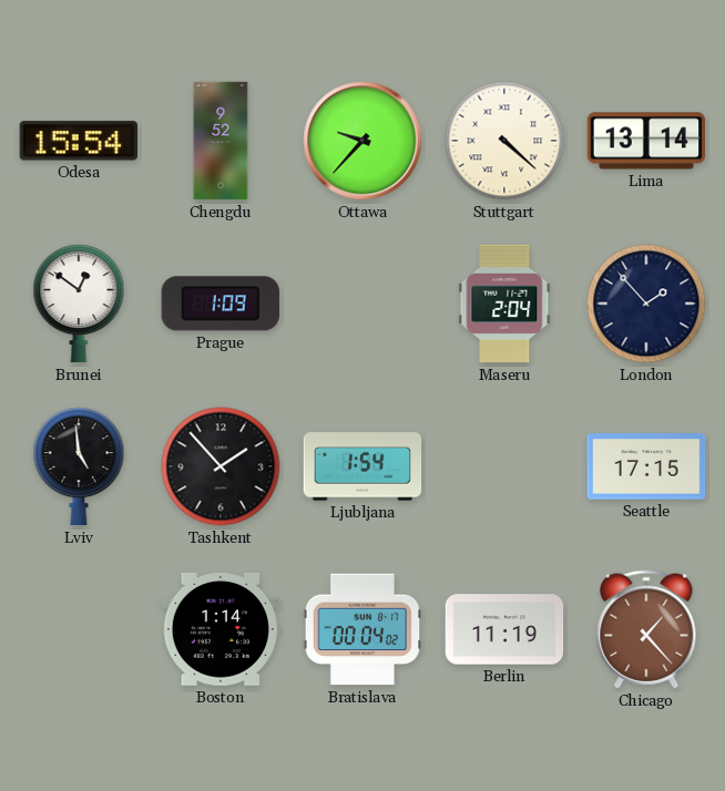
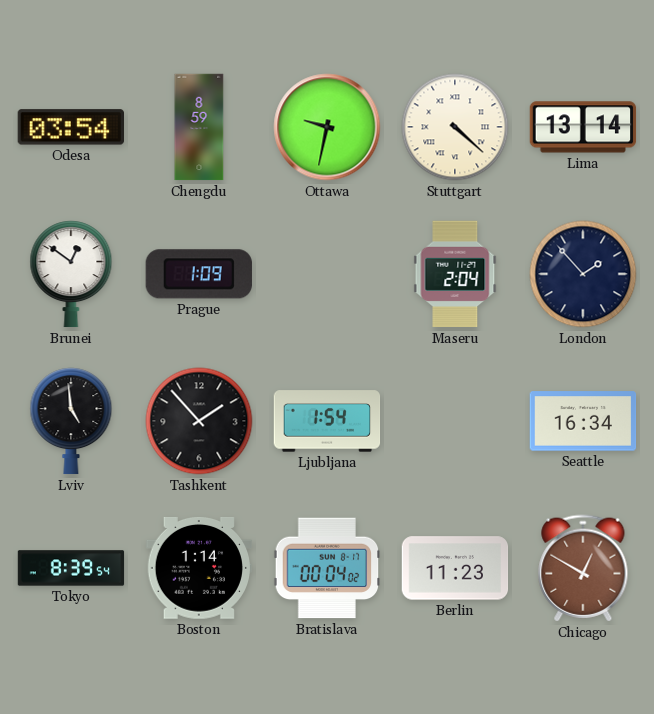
Odesa: 15:54 -> 03:54
Chengdu: 9:52 -> 8:59
Ottawa: 9:37 -> 9:32
Seattle: 17:15 -> 16:34
Tokyo: none -> 8:39
Berlin: 11:19 -> 11:23
Chicago: 1:23 -> 12:50
